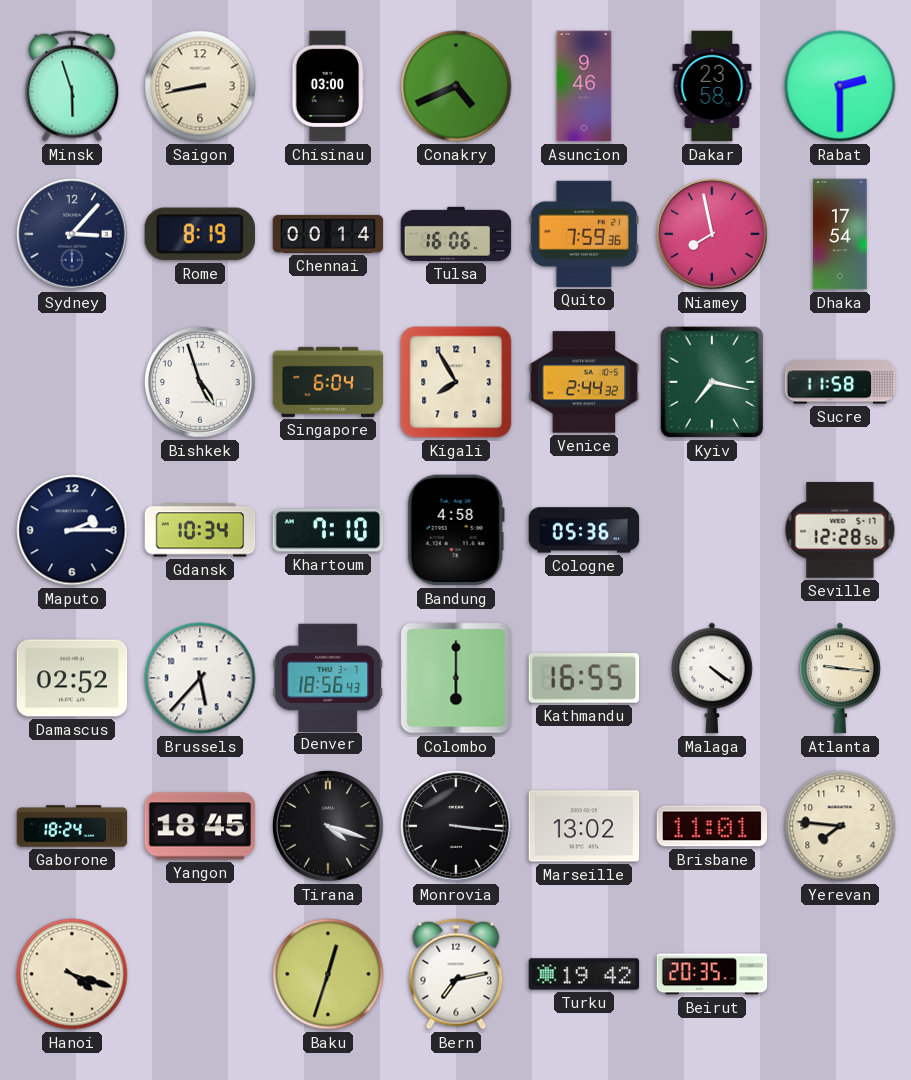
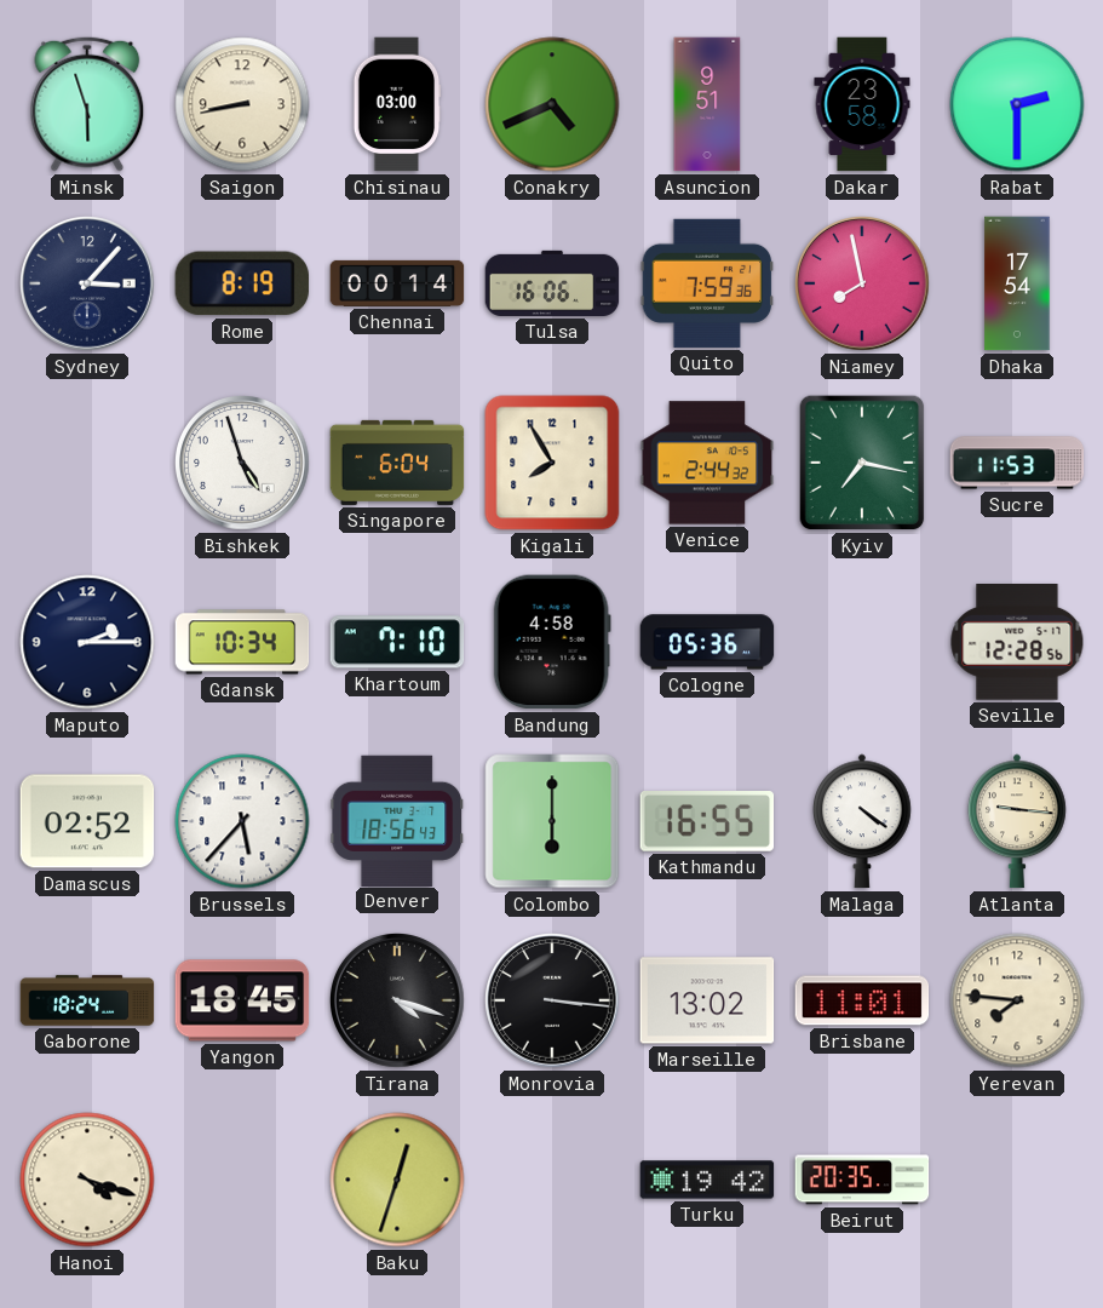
Asuncion: 9:46 -> 9:51
Sucre: 11:58 -> 11:53
Bern: 7:13 -> none
